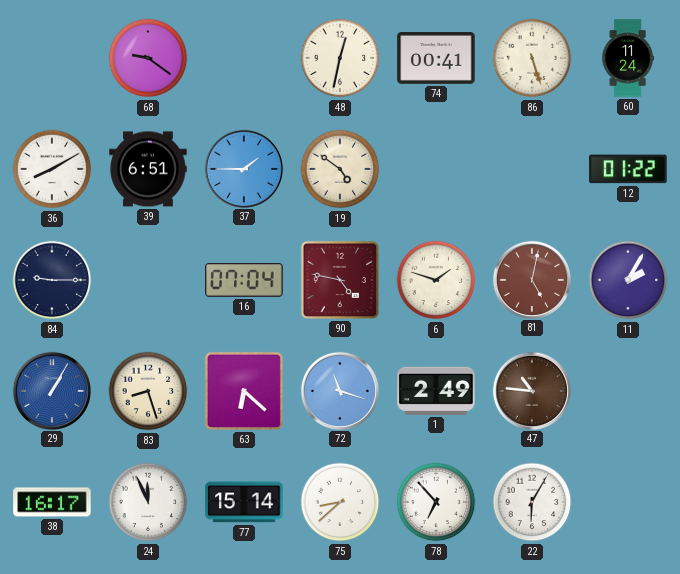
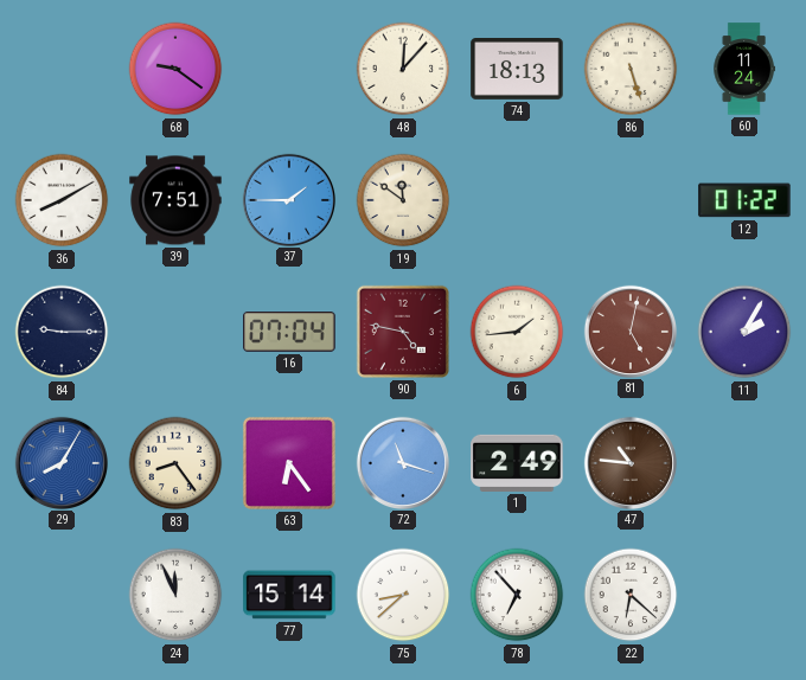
48: 12:32 -> 12:07
74: 00:41 -> 18:13
39: 6:51 -> 7:51
19: 4:51 -> 11:51
6: 1:48 -> 1:44
29: 1:05 -> 8:05
83: 8:27 -> 8:24
63: 6:22 -> 6:24
38: 16:17 -> none
22: 6:05 -> 6:22
